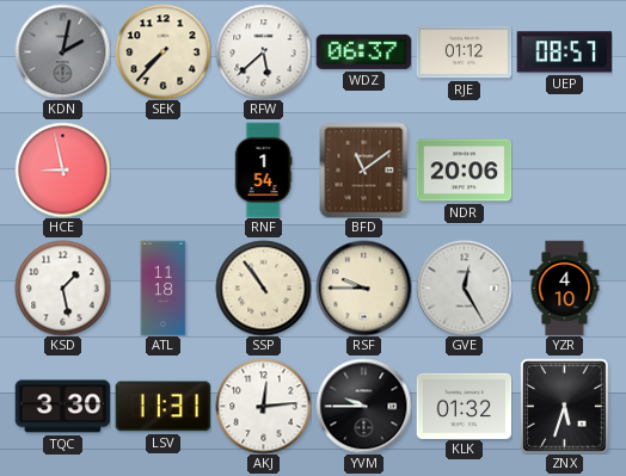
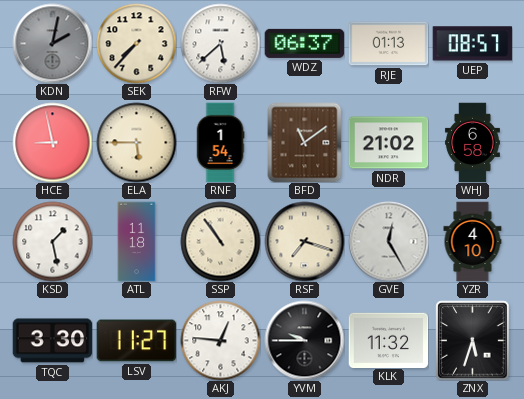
RJE: 01:12 -> 01:13
ELA: none -> 5:45
NDR: 20:06 -> 21:02
WHJ: none -> 6:58
RSF: 9:45 -> 7:18
LSV: 11:31 -> 11:27
AKJ: 12:14 -> 12:46
KLK: 01:32 -> 11:32
